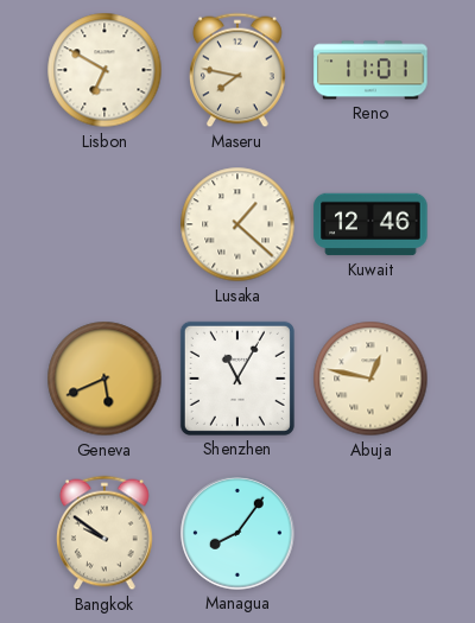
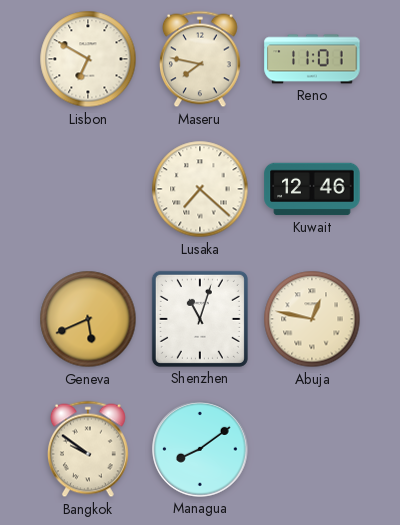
Lusaka: 1:22 -> 7:22
Shenzhen: 11:05 -> 11:03
Managua: 8:06 -> 8:09
